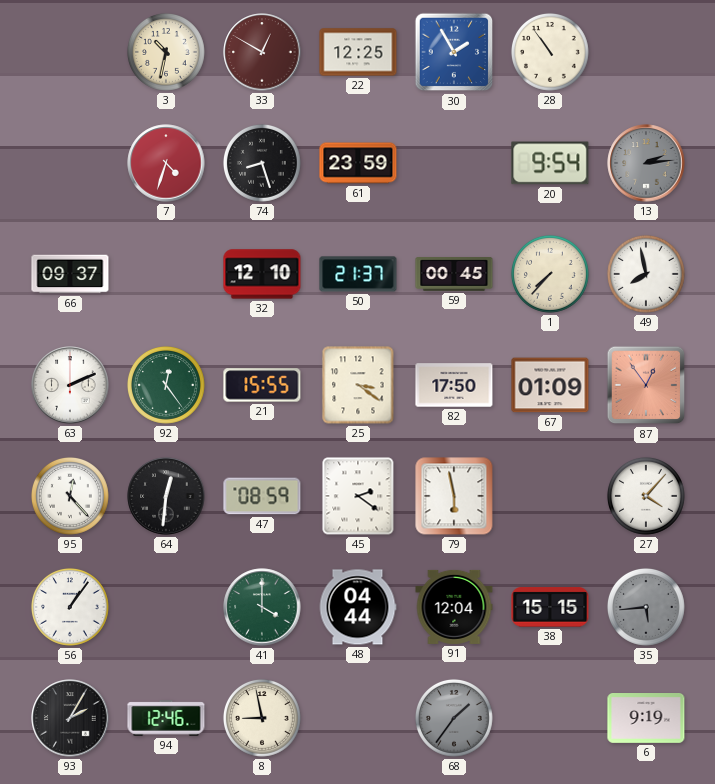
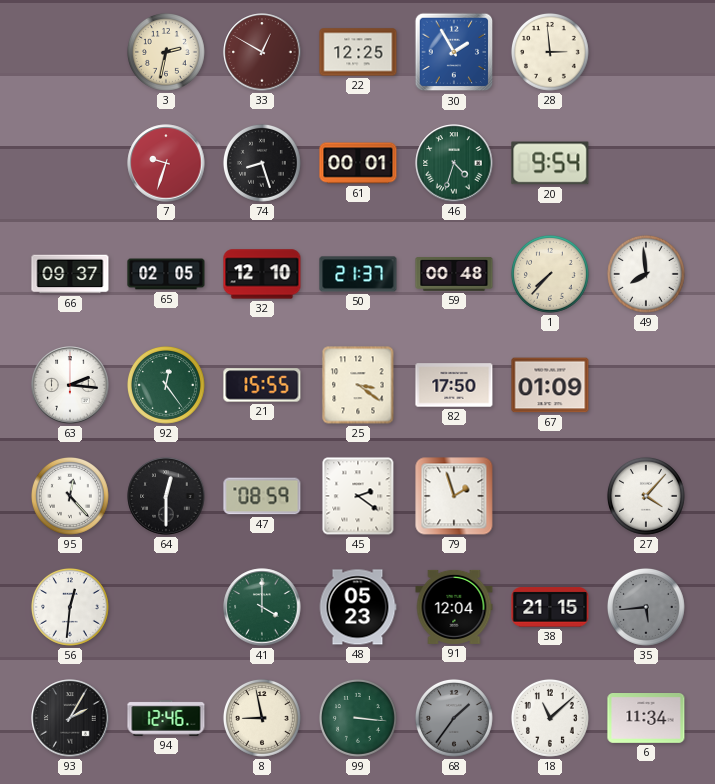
3: 10:32 -> 2:32
28: 10:54 -> 2:59
7: 4:33 -> 9:33
61: 23:59 -> 00:01
46: none -> 4:33
13: 2:14 -> none
65: none -> 02:05
59: 00:45 -> 00:48
49: 7:58 -> 7:59
63: 2:11 -> 2:16
87: 12:54 -> none
64: 12:31 -> 12:30
79: 5:58 -> 1:57
56: 1:06 -> 12:31
48: 04:44 -> 05:23
38: 15:15 -> 21:15
99: none -> 3:16
18: none -> 11:08
6: 9:19 -> 11:34
